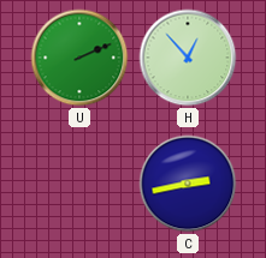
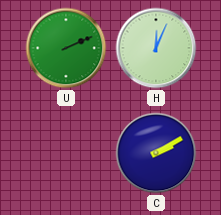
H: 12:53 -> 12:04
C: 2:43 -> 2:10
